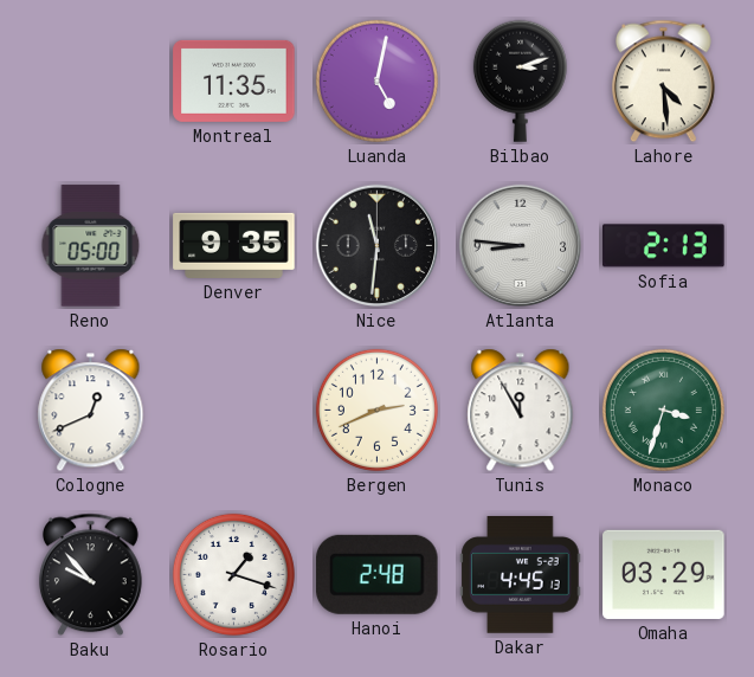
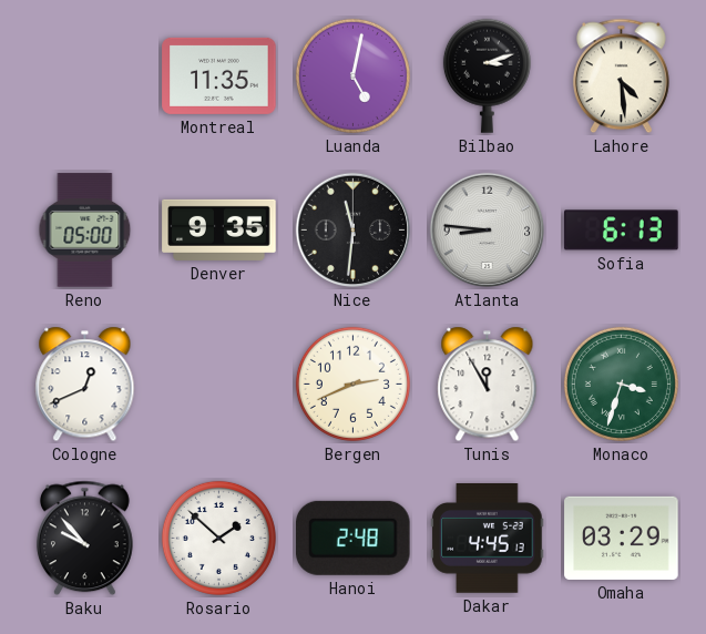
Sofia: 2:13 -> 6:13
Rosario: 1:18 -> 1:52
